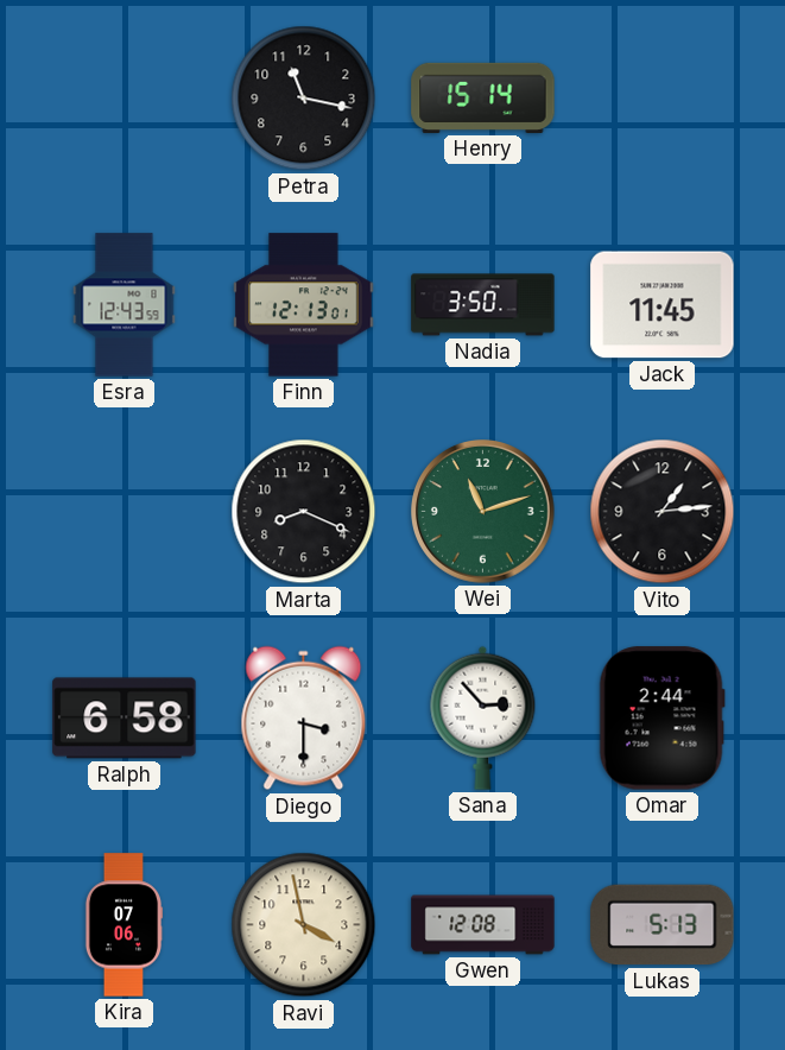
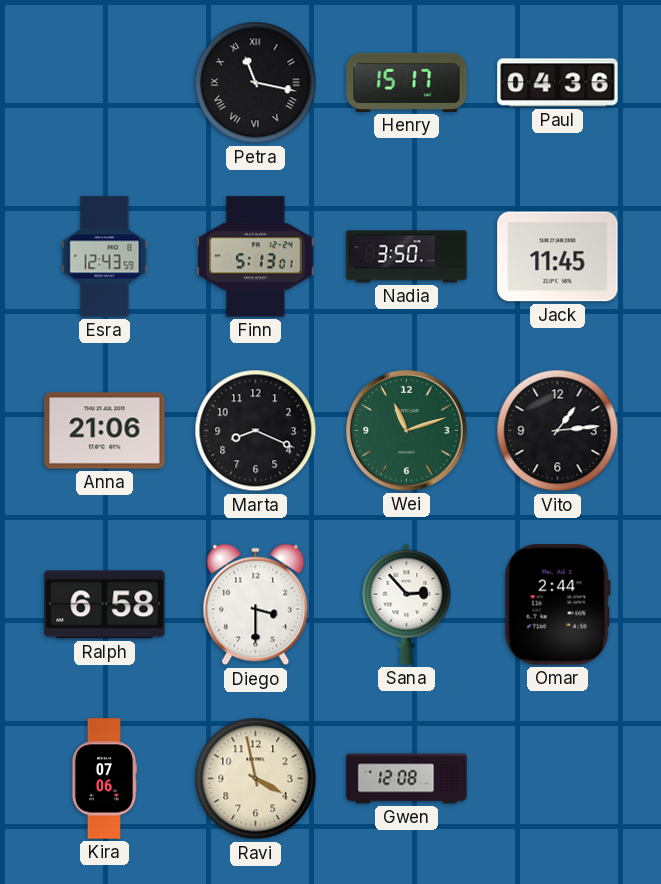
Petra numerals: Arabic -> Roman
Henry: 15:14 -> 15:17
Paul: none -> 04:36
Finn: 12:13 -> 5:13
Anna: none -> 21:06
Lukas: 5:13 -> none
